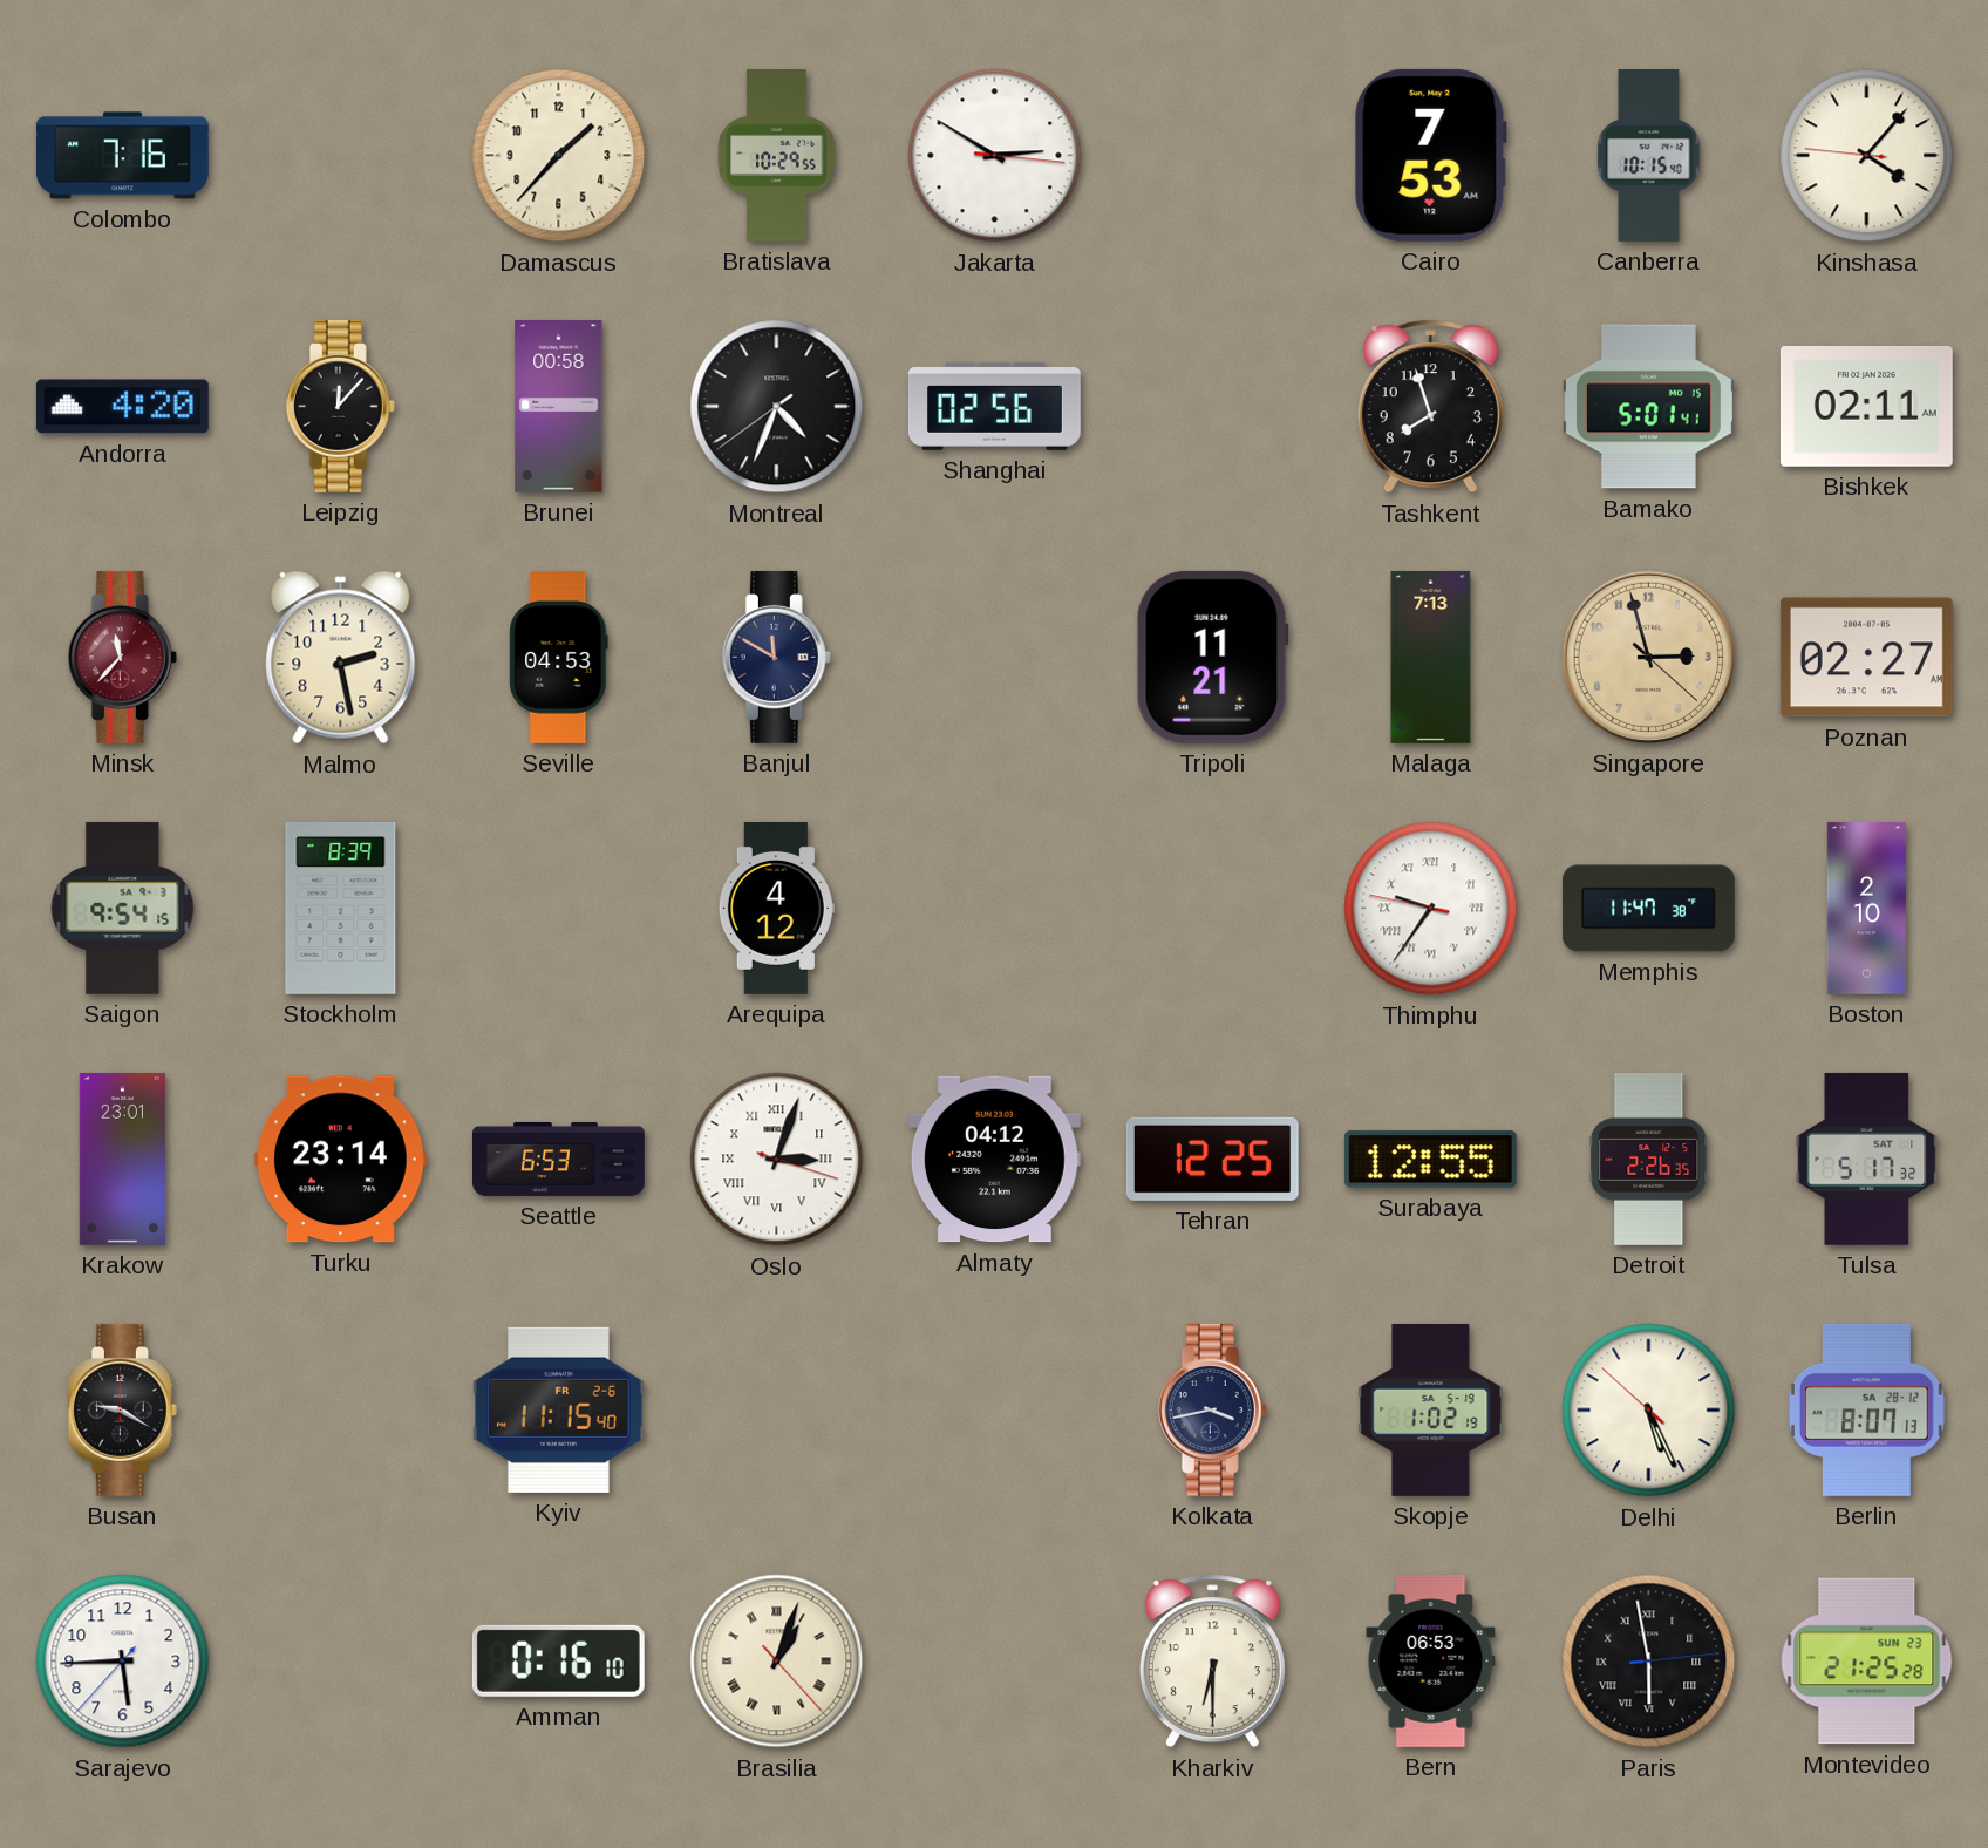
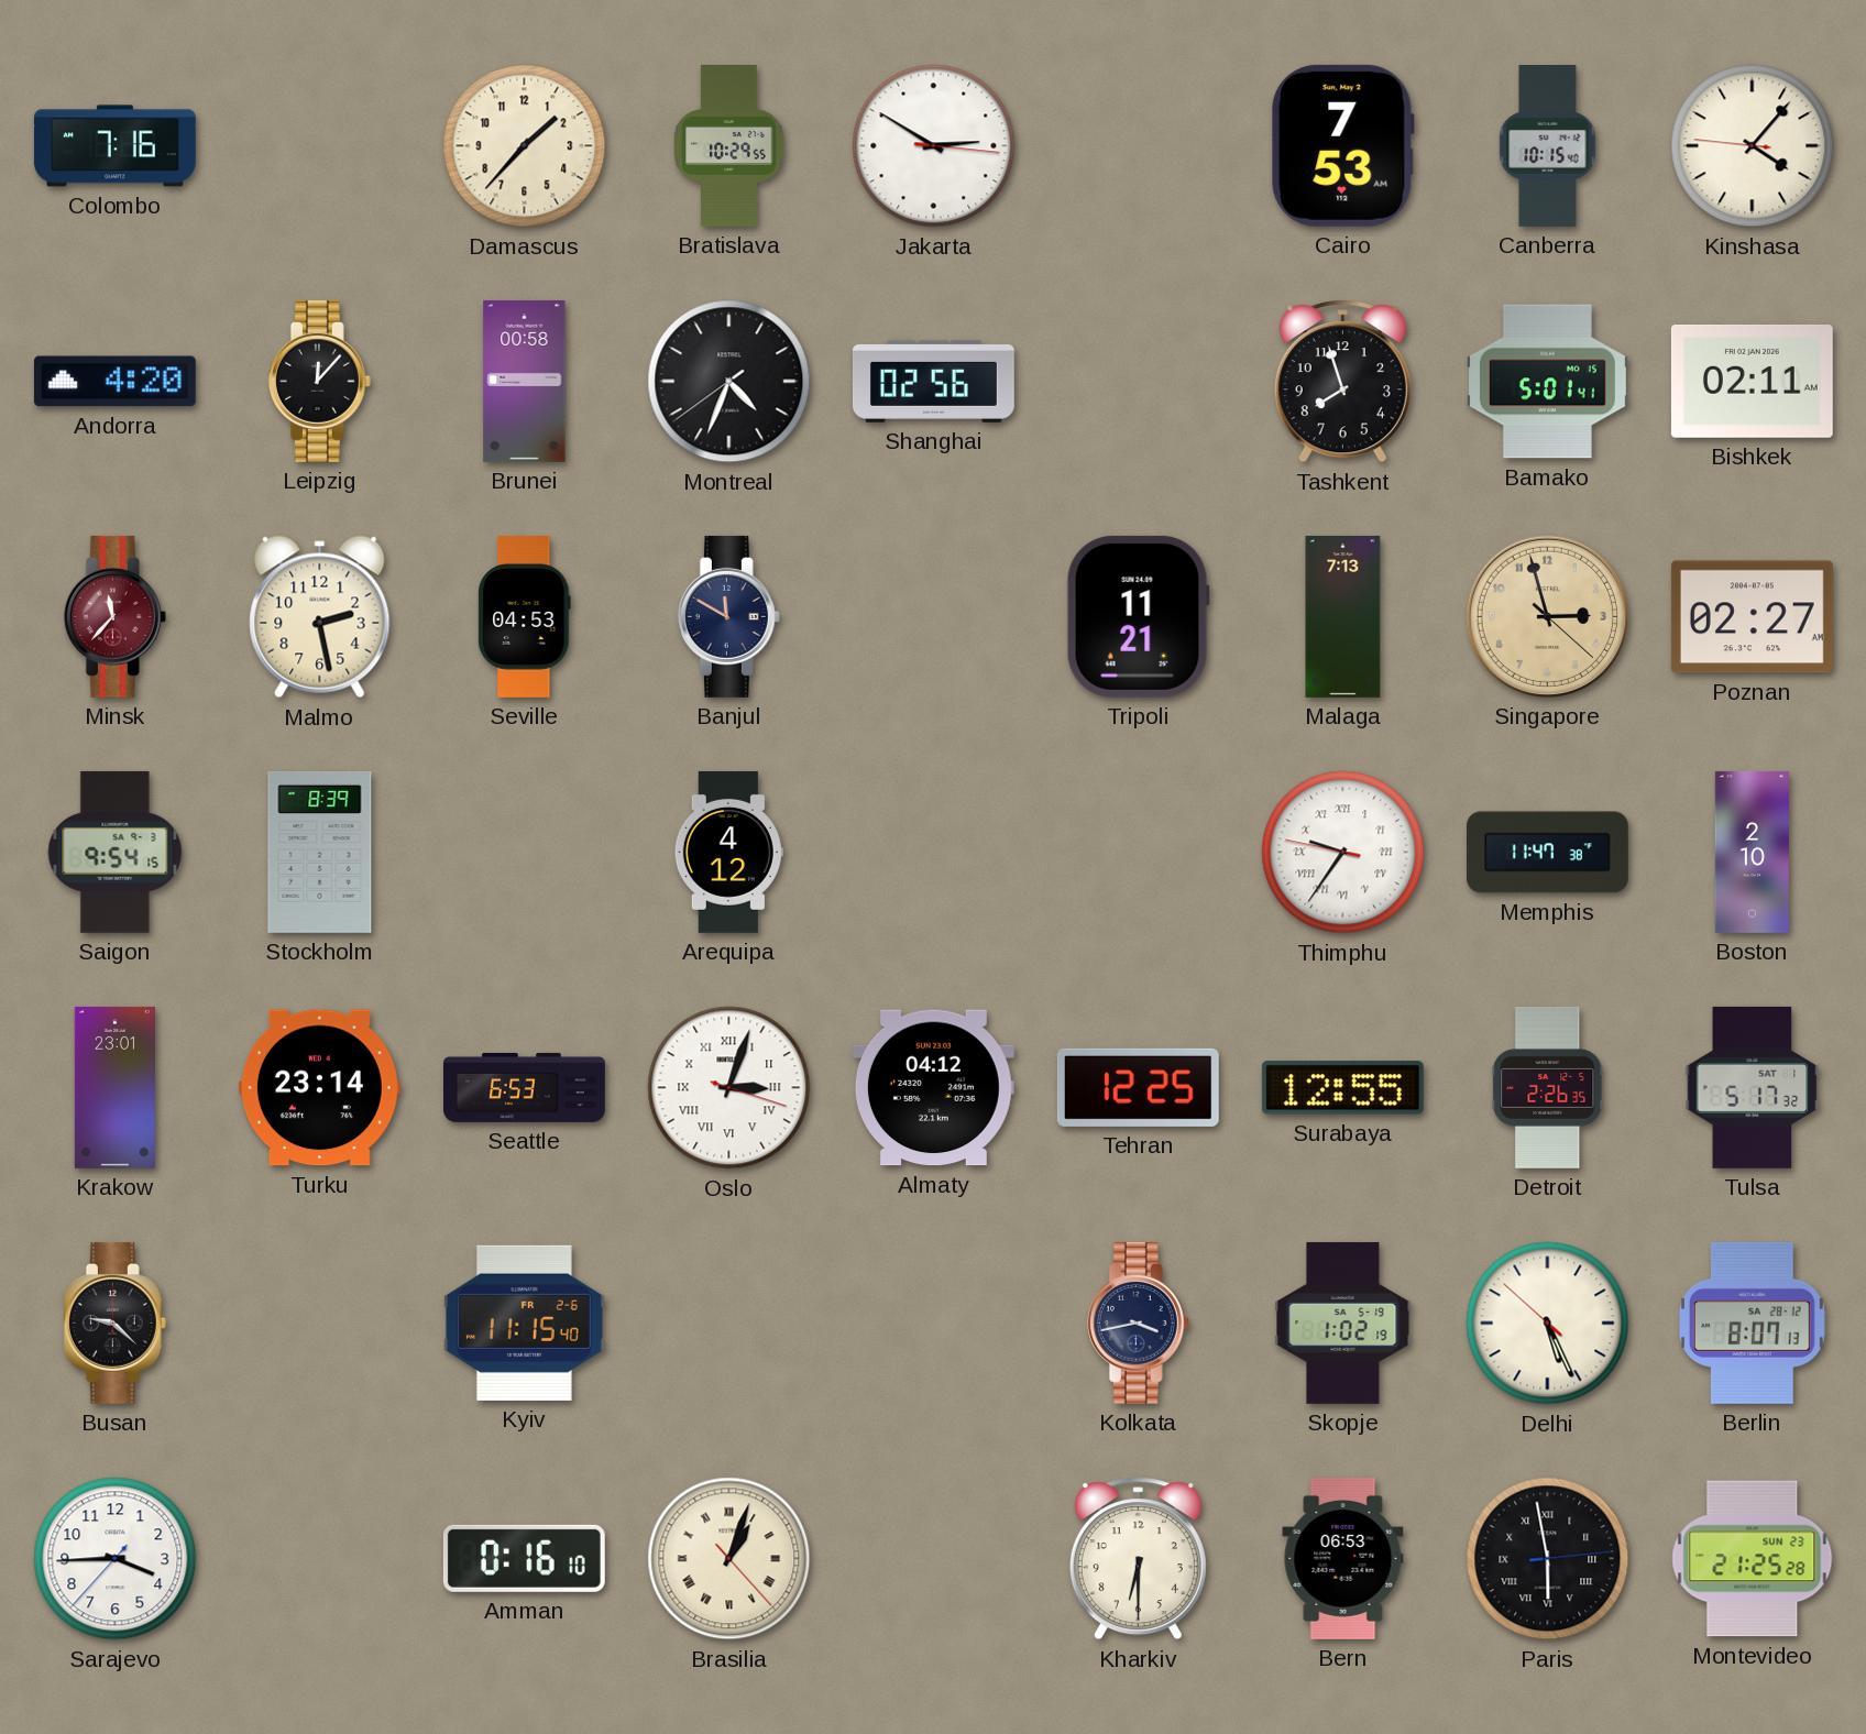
Busan: 9:20 -> 9:22
Sarajevo: 5:44 -> 3:44
